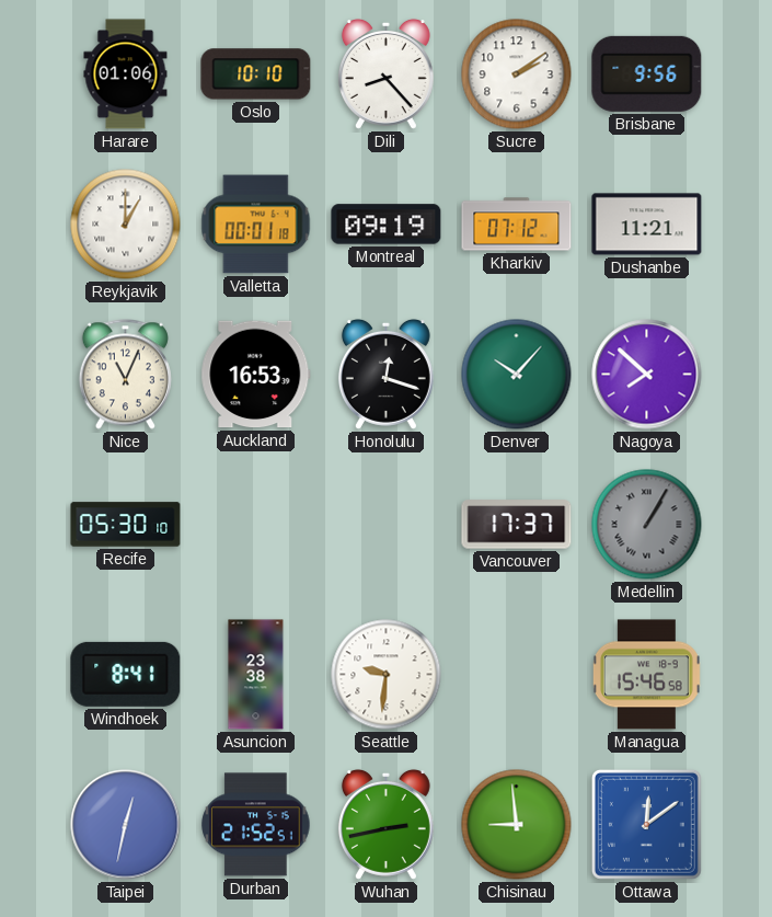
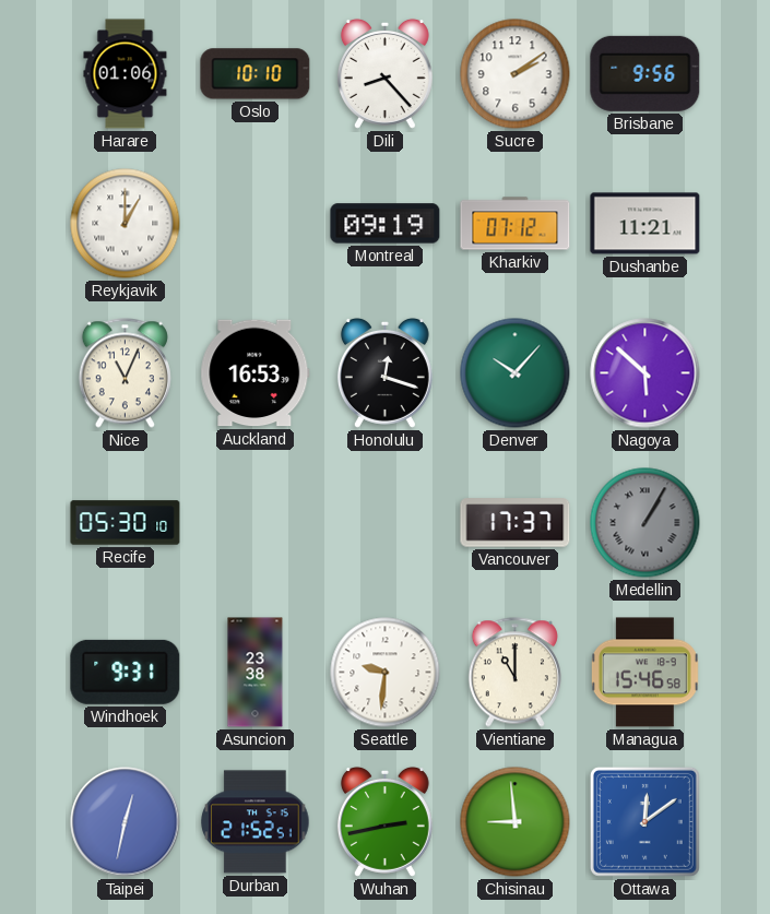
Valletta: 00:01 -> none
Nagoya: 7:52 -> 5:52
Windhoek: 8:41 -> 9:31
Vientiane: none -> 11:00
